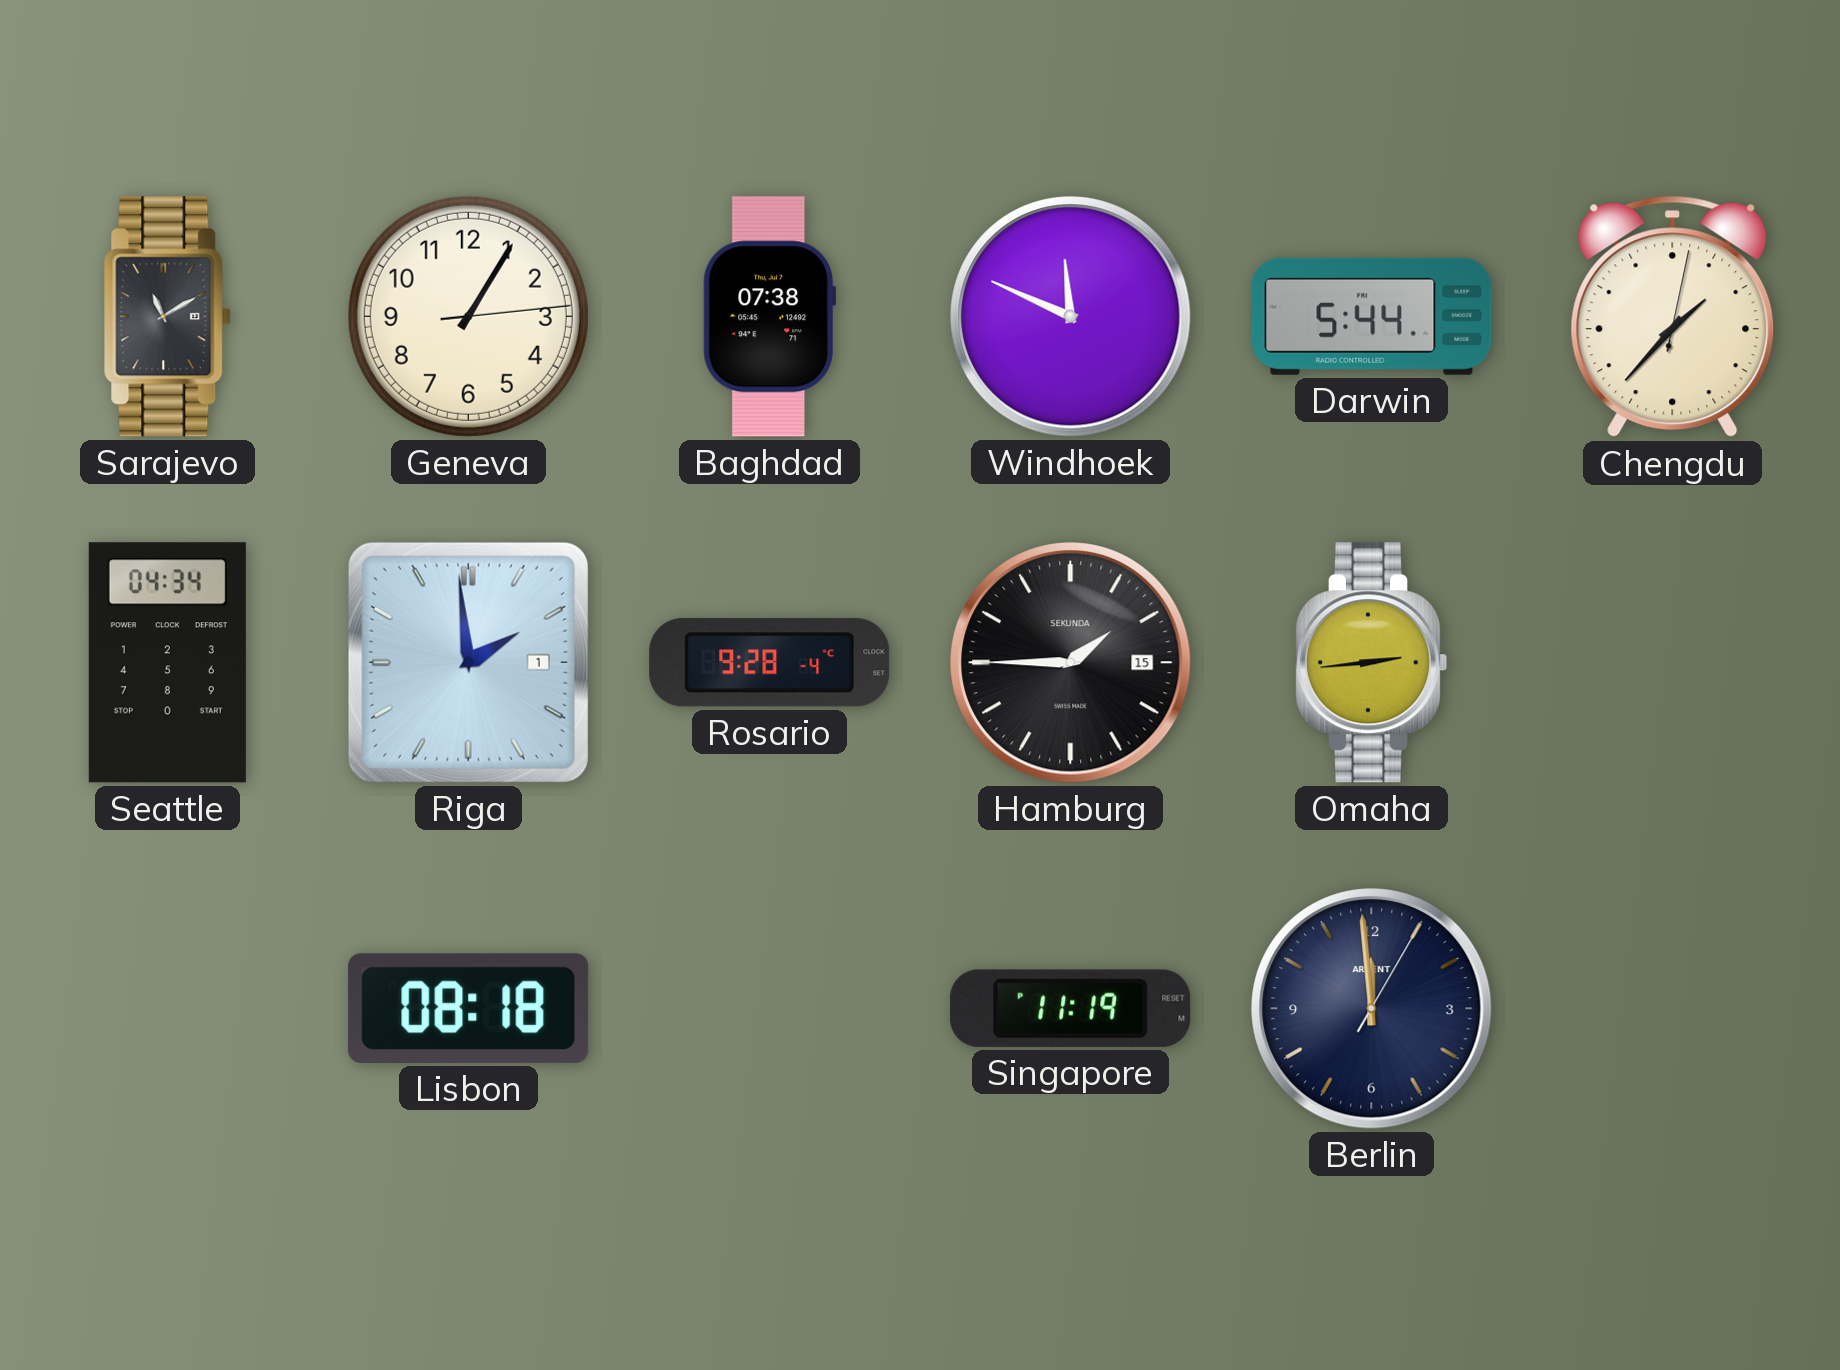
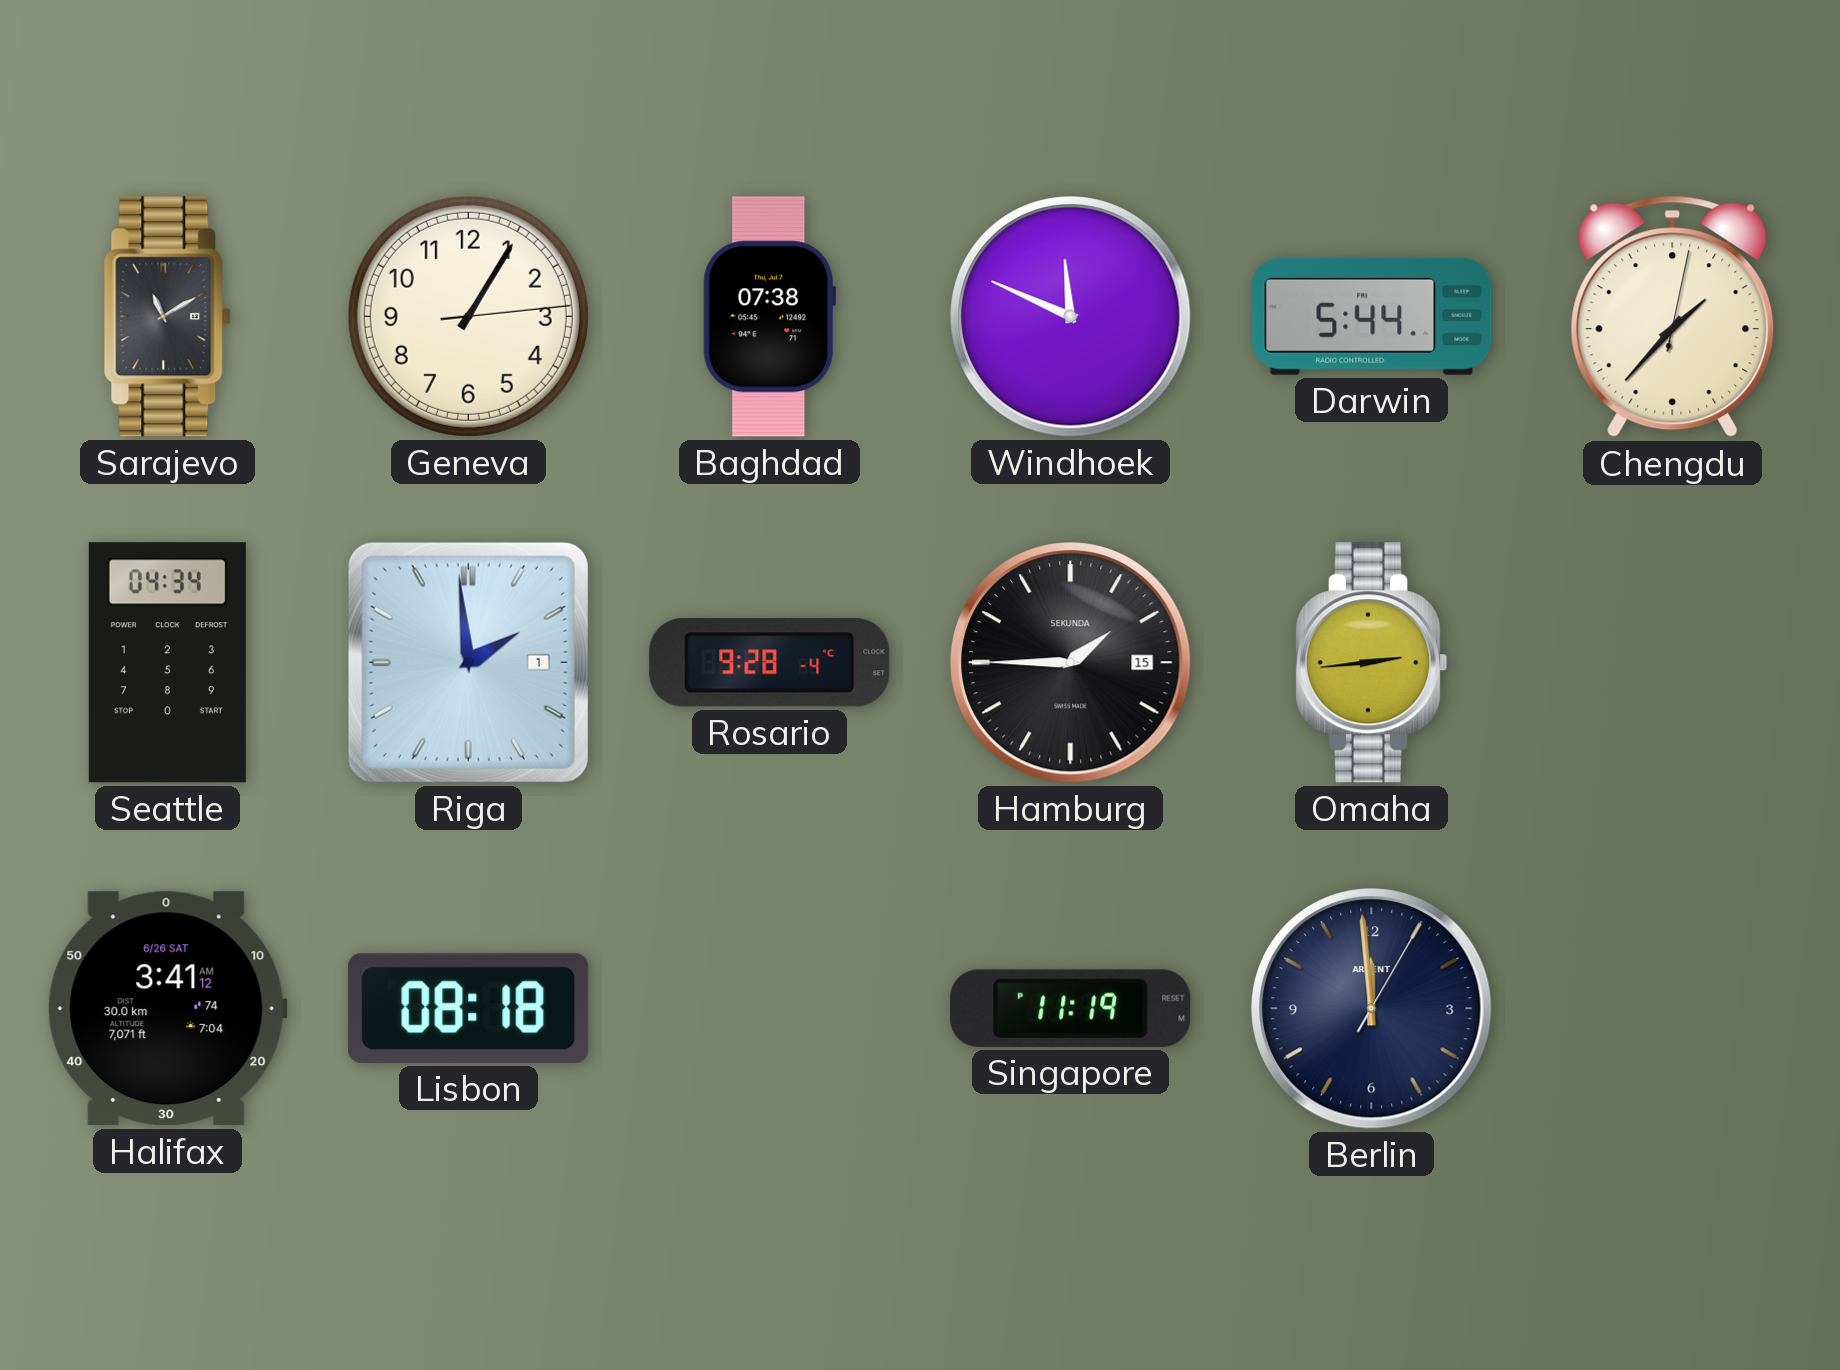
Halifax: none -> 3:41
